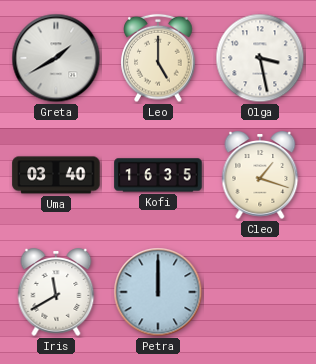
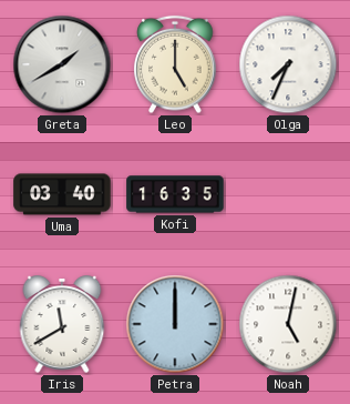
Olga: 3:28 -> 7:34
Cleo: 1:18 -> none
Noah: none -> 5:02
